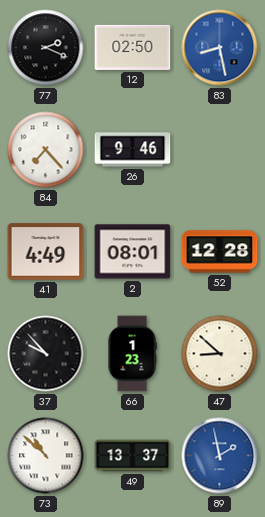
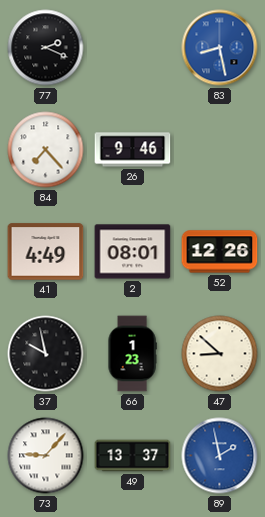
12: 02:50 -> none
52: 12:28 -> 12:26
37: 9:53 -> 9:58
73: 10:52 -> 9:07
